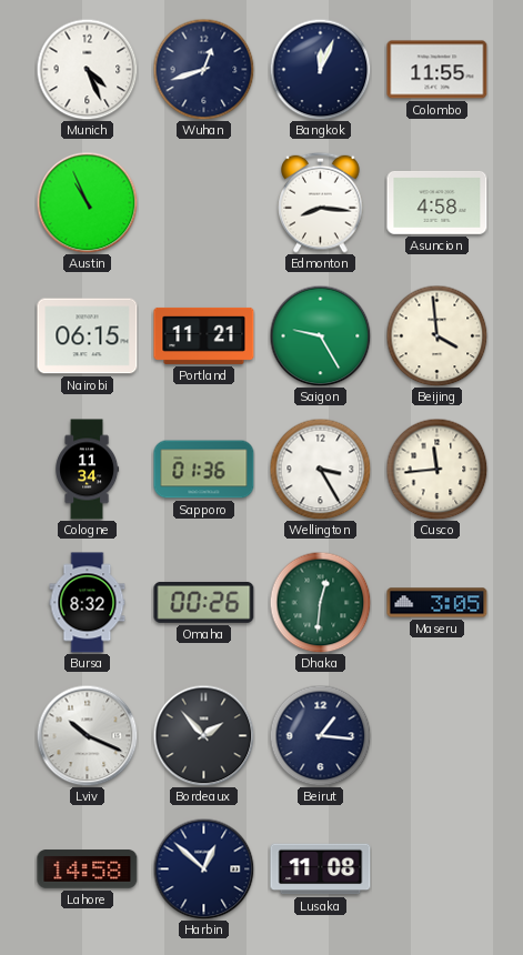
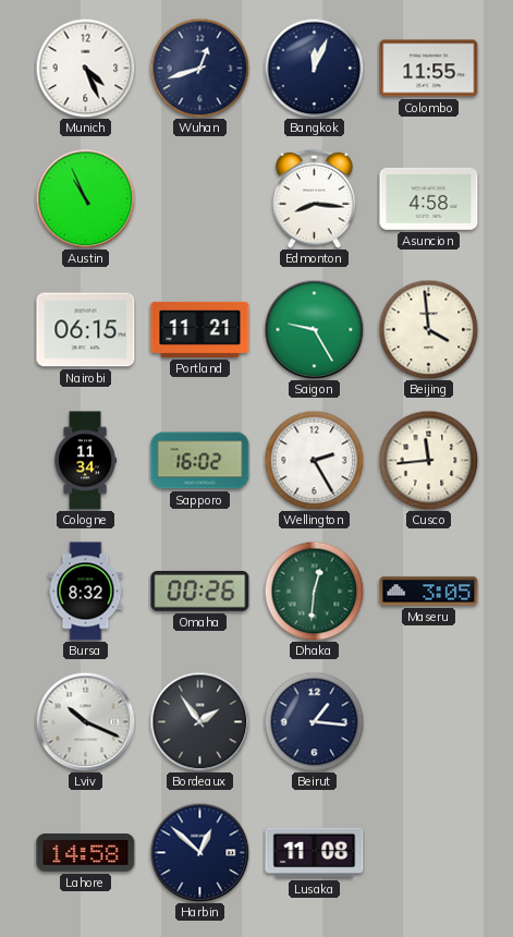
Sapporo: 01:36 -> 16:02
Wellington: 3:25 -> 2:25
Bordeaux: 1:53 -> 1:54
